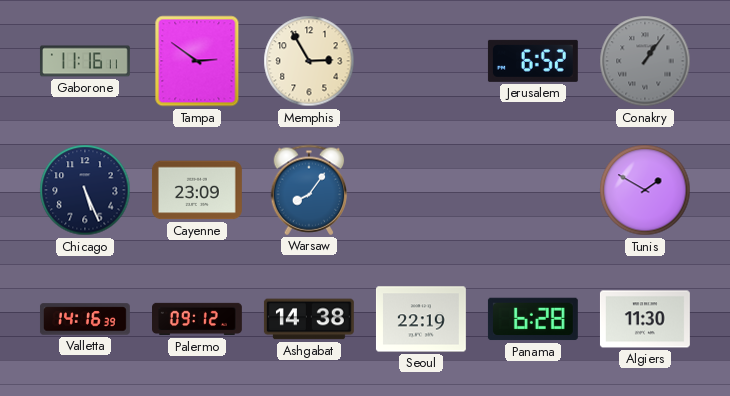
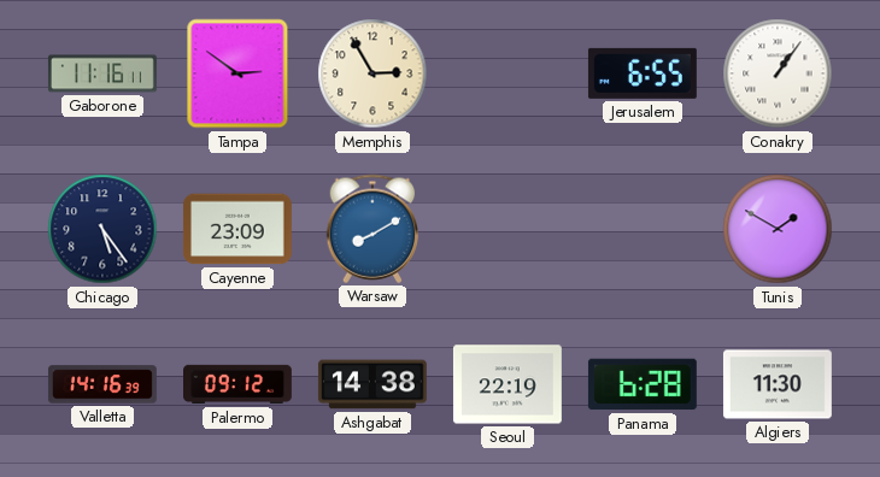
Jerusalem: 6:52 -> 6:55
Conakry dial: grey -> white
Chicago: 5:26 -> 5:24
Warsaw: 8:06 -> 8:10
